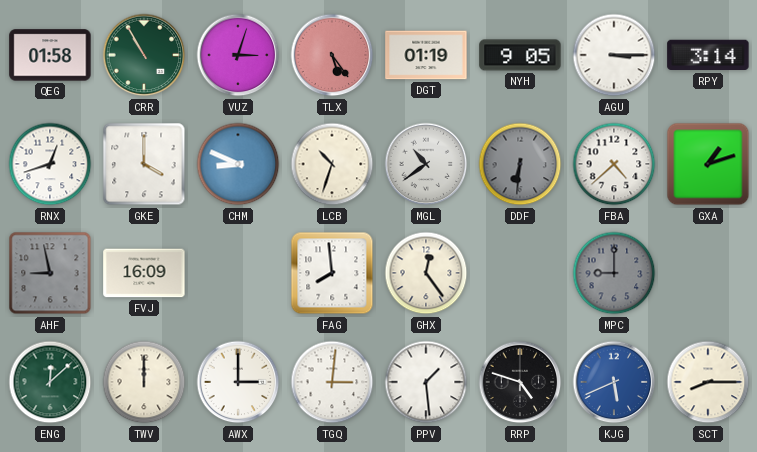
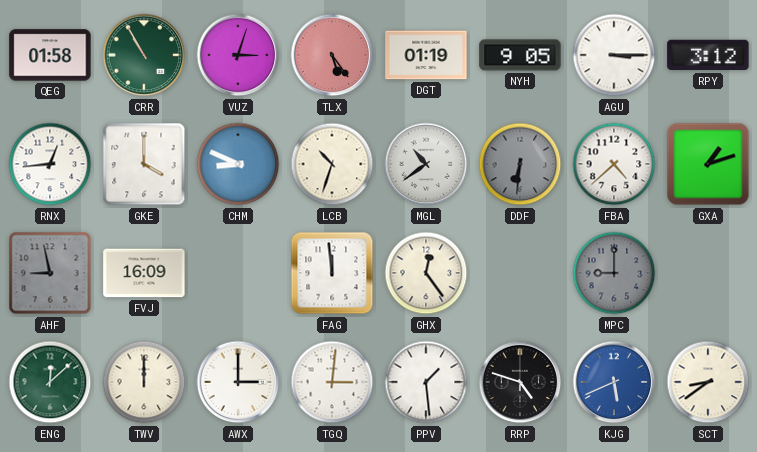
RPY: 3:14 -> 3:12
RNX: 12:42 -> 12:44
FAG: 7:59 -> 11:59
SCT: 8:15 -> 8:39
